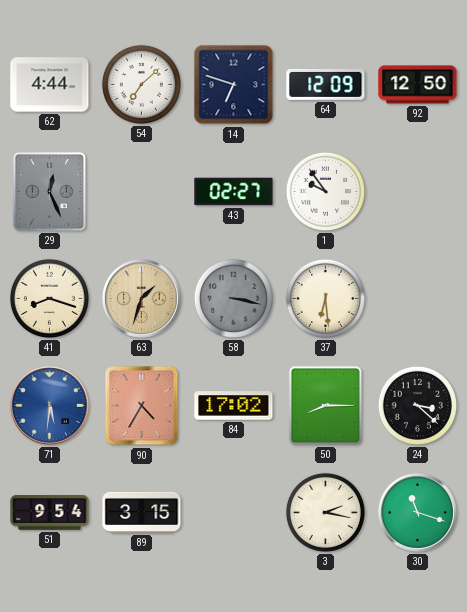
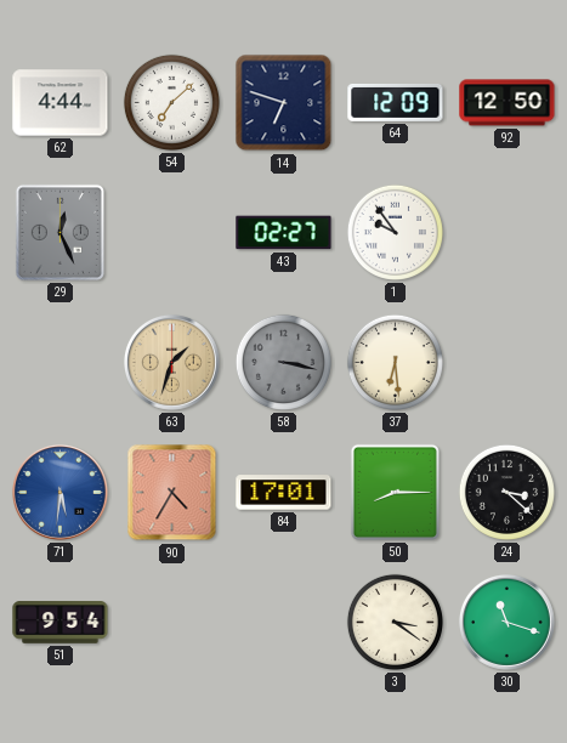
41: 8:18 -> none
84: 17:02 -> 17:01
89: 3:15 -> none
3: 2:17 -> 3:21
